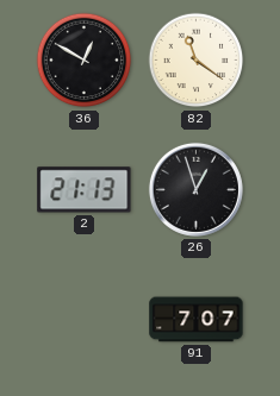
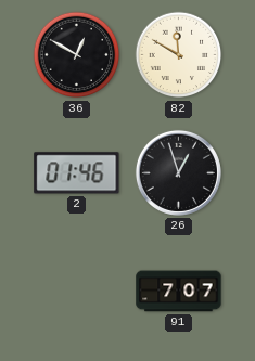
82: 11:21 -> 11:50
2: 21:13 -> 01:46
